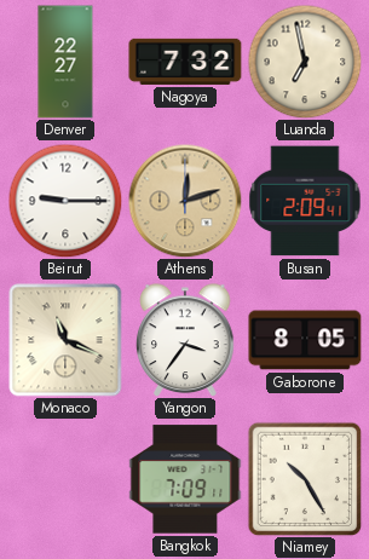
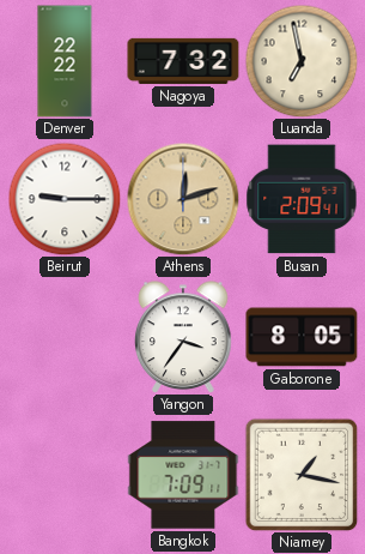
Denver: 22:27 -> 22:22
Monaco: 11:19 -> none
Niamey: 10:25 -> 1:17
